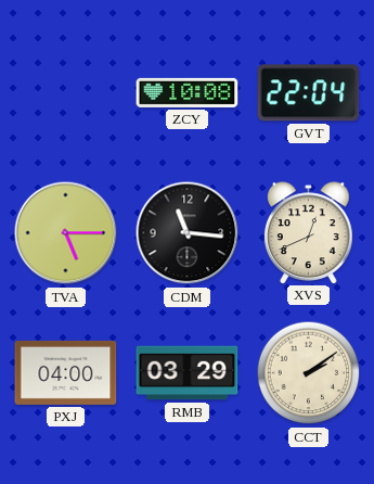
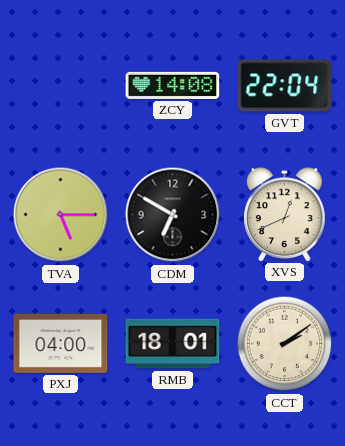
ZCY: 10:08 -> 14:08
CDM: 11:16 -> 6:50
RMB: 03:29 -> 18:01
